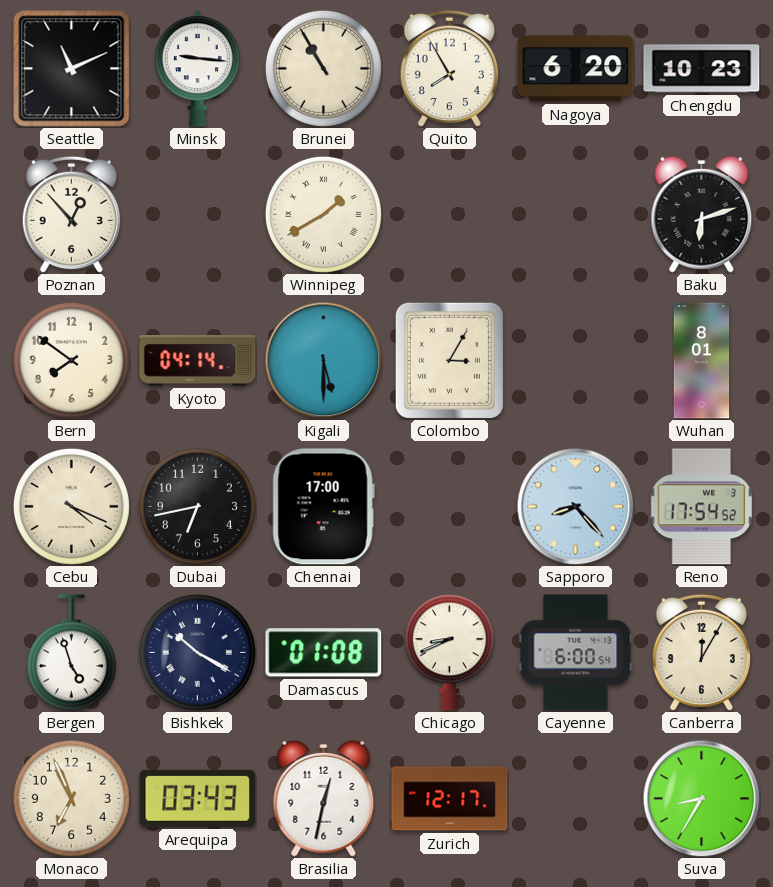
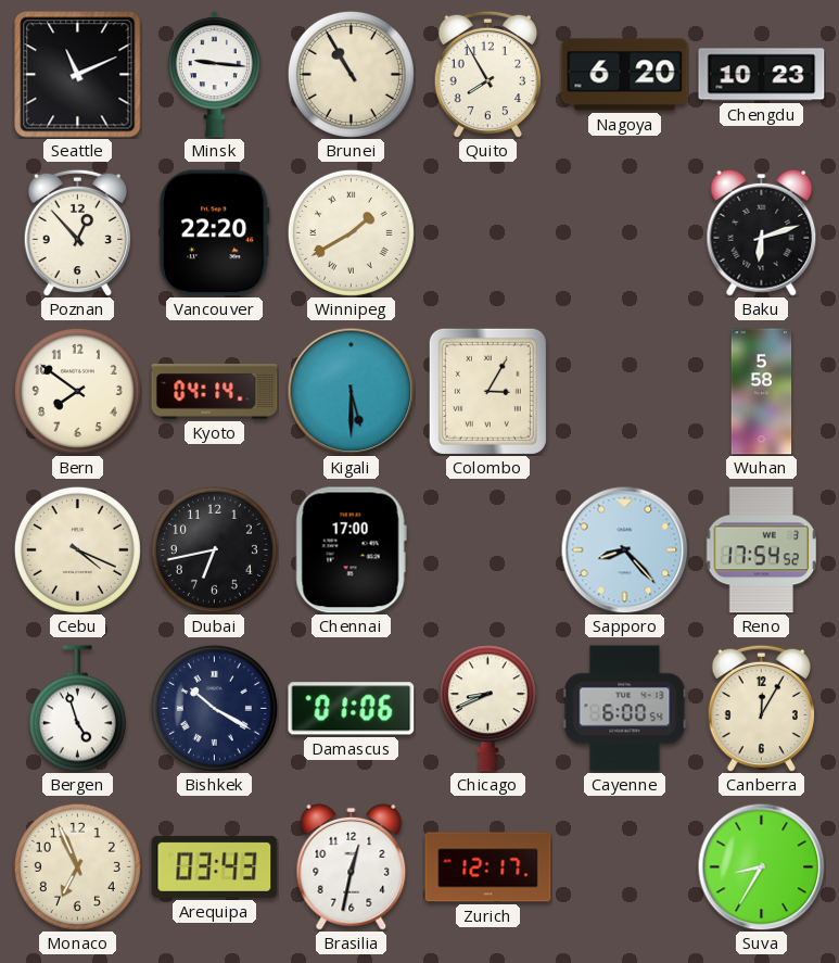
Vancouver: none -> 22:20
Wuhan: 8:01 -> 5:58
Damascus: 01:08 -> 01:06
